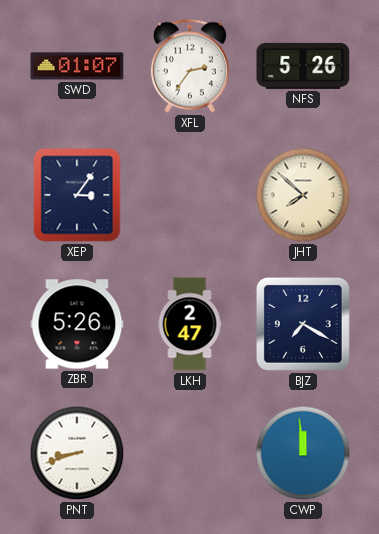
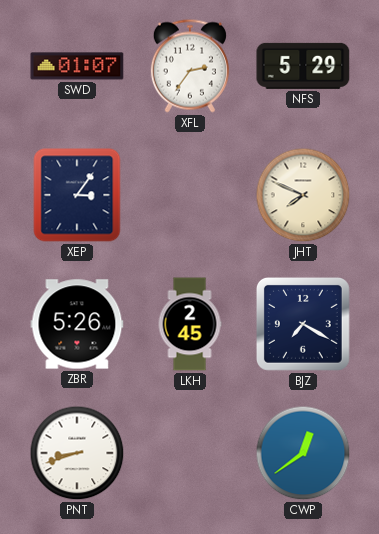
NFS: 5:26 -> 5:29
JHT: 7:52 -> 7:49
LKH: 2:47 -> 2:45
CWP: 11:59 -> 12:39
